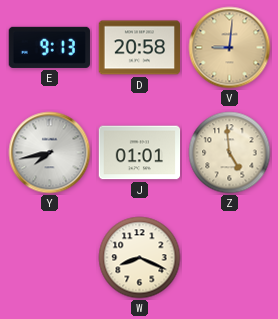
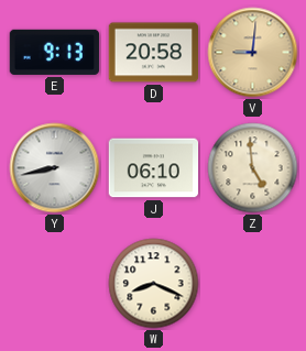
Y: 7:43 -> 8:43
J: 01:01 -> 06:10
